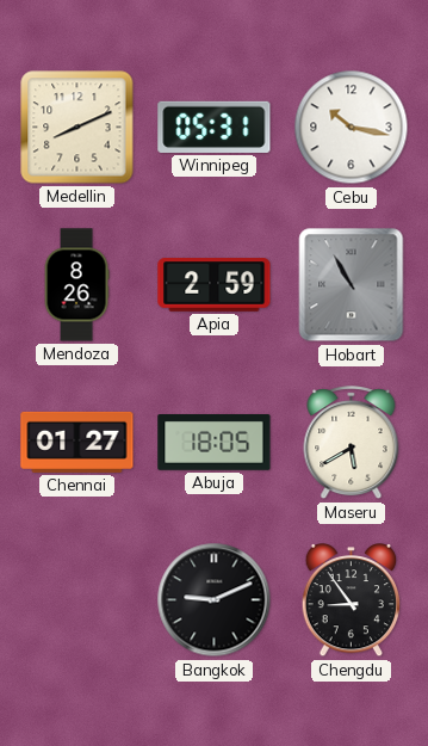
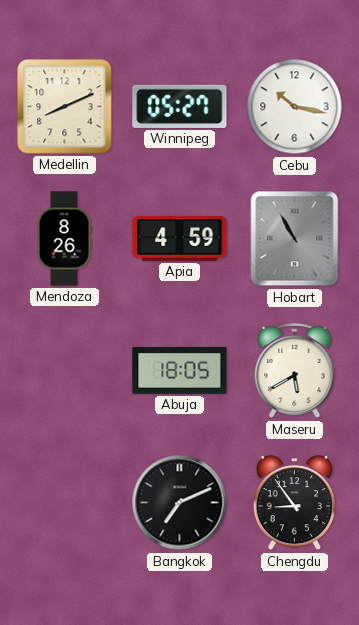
Winnipeg: 05:31 -> 05:27
Apia: 2:59 -> 4:59
Chennai: 01:27 -> none
Bangkok: 9:11 -> 7:11
